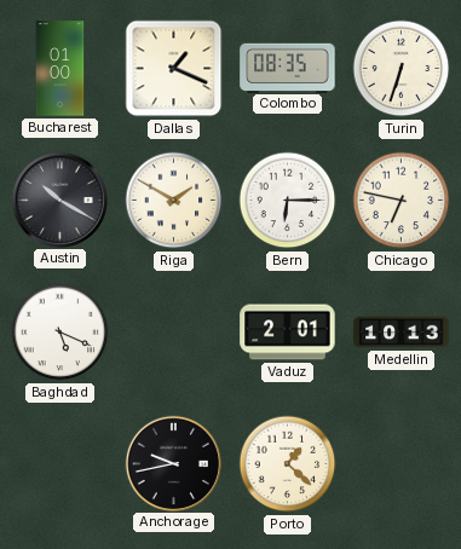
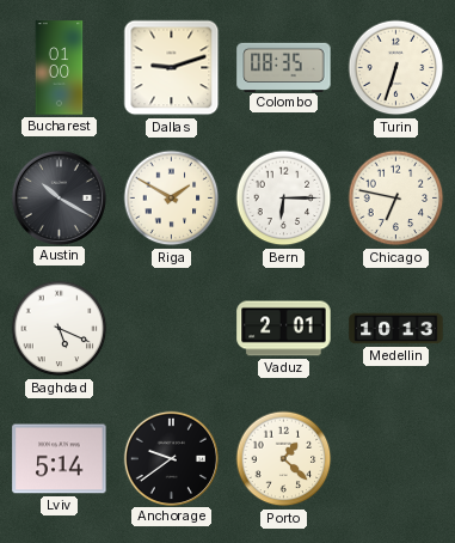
Dallas: 1:19 -> 9:12
Lviv: none -> 5:14
Anchorage: 9:43 -> 9:39
